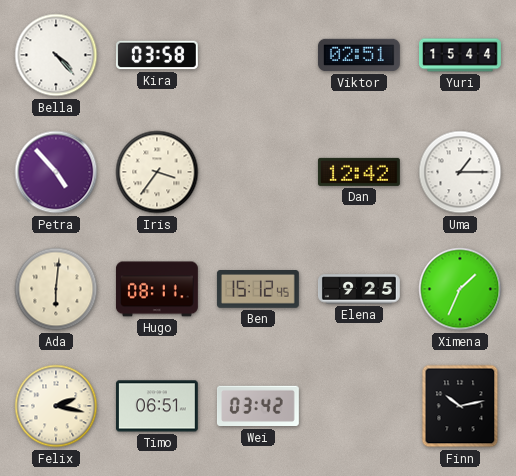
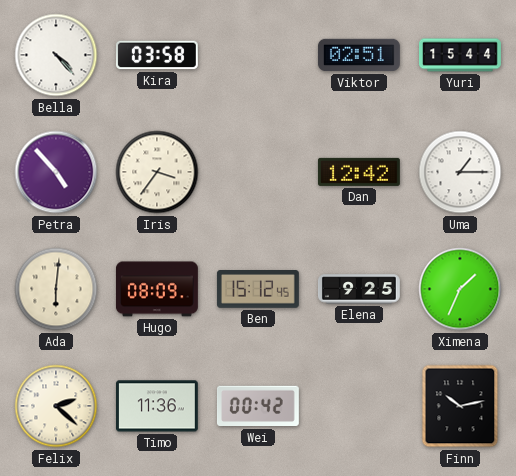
Hugo: 08:11 -> 08:09
Felix: 2:17 -> 2:22
Timo: 06:51 -> 11:36
Wei: 03:42 -> 00:42
